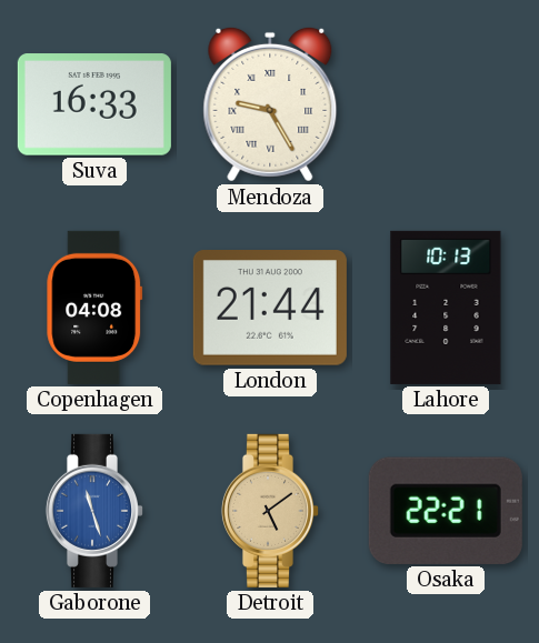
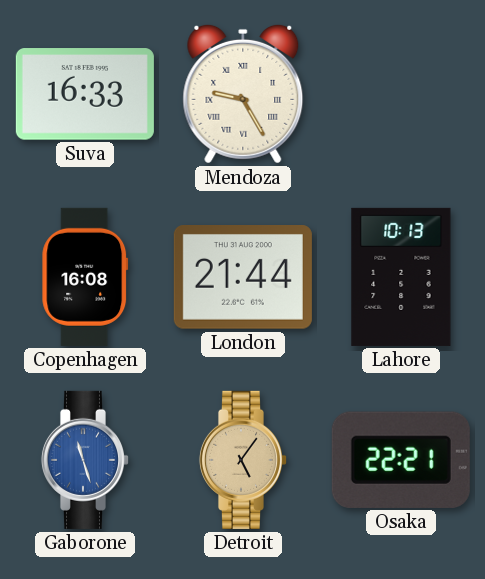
Copenhagen: 04:08 -> 16:08
Detroit: 5:09 -> 5:06
